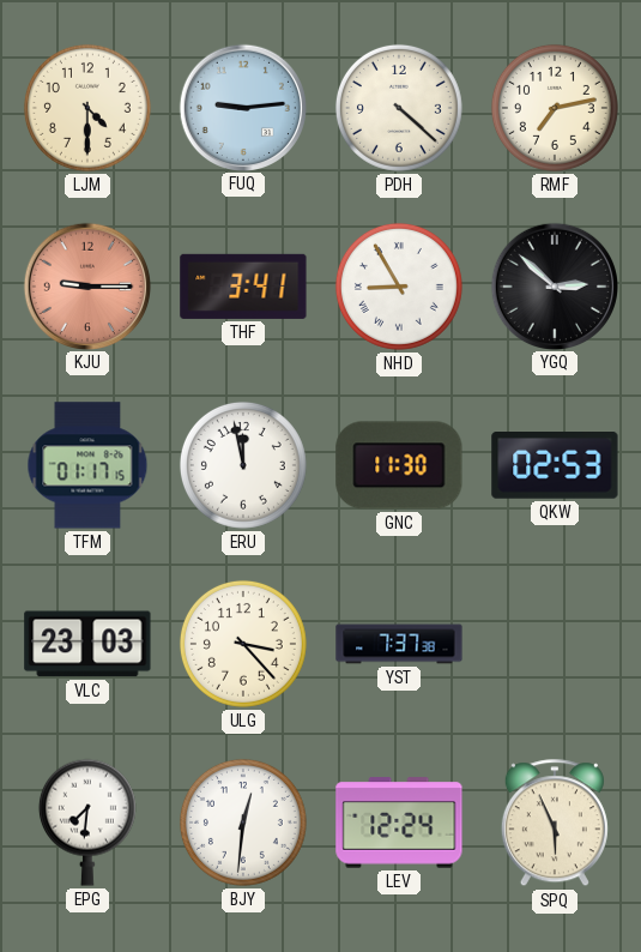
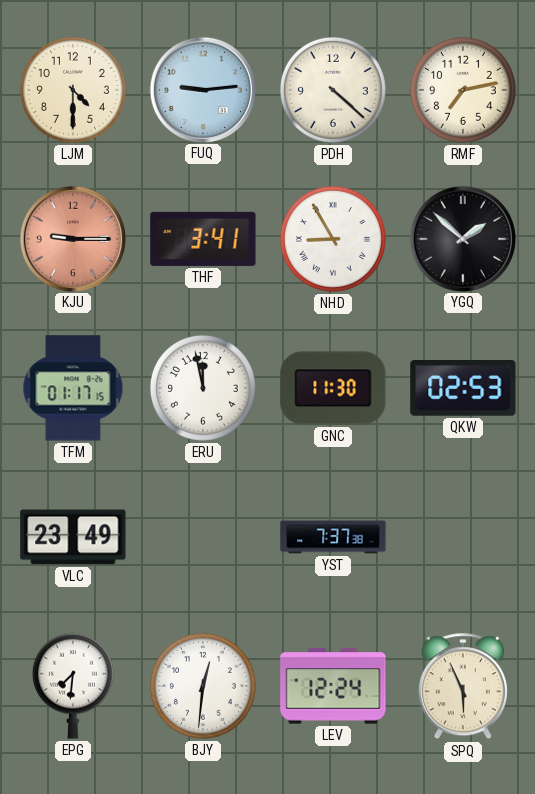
YGQ: 2:52 -> 1:52
VLC: 23:03 -> 23:49
ULG: 3:23 -> none
